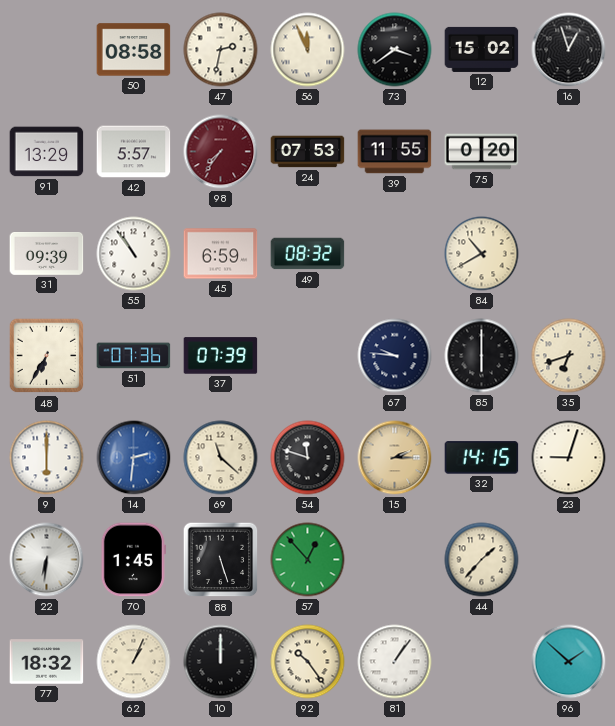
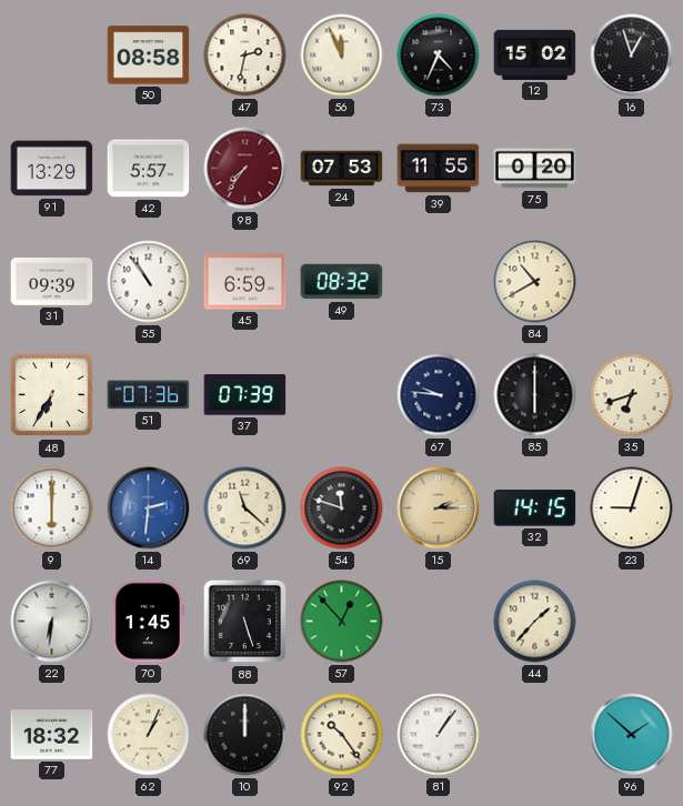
73: 3:39 -> 4:34
